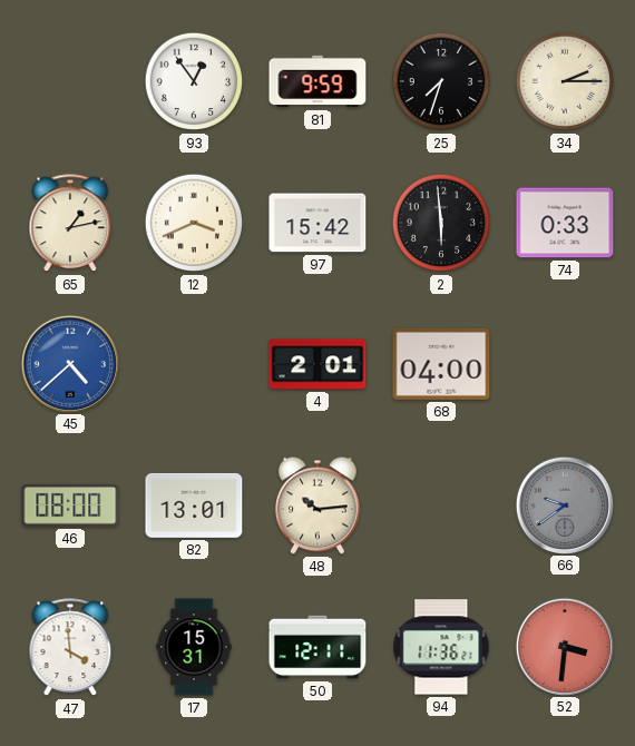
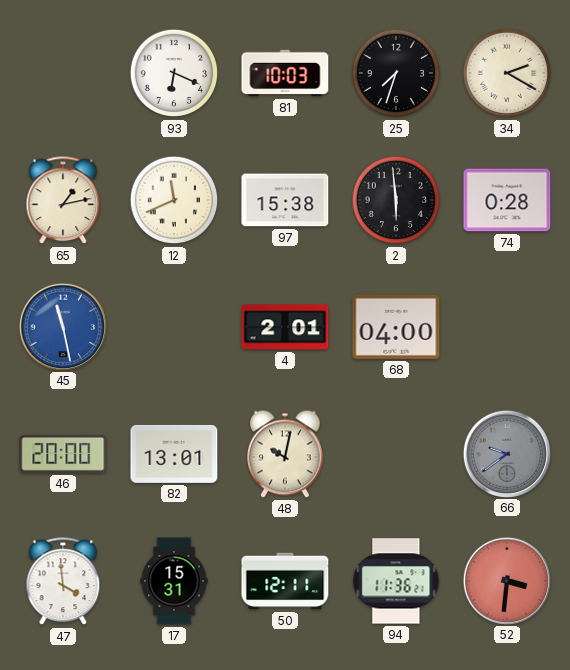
93: 12:54 -> 6:19
81: 9:59 -> 10:03
34: 2:15 -> 2:20
12: 3:41 -> 11:41
97: 15:42 -> 15:38
74: 0:33 -> 0:28
45: 4:38 -> 11:28
46: 08:00 -> 20:00
48: 10:14 -> 10:02
